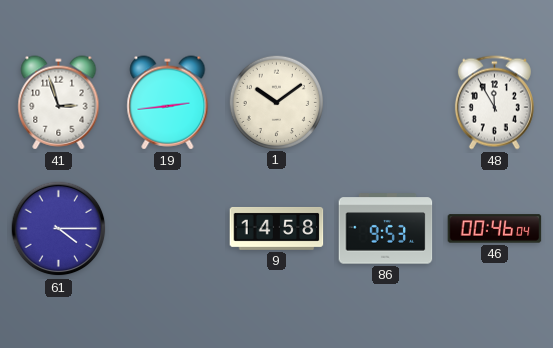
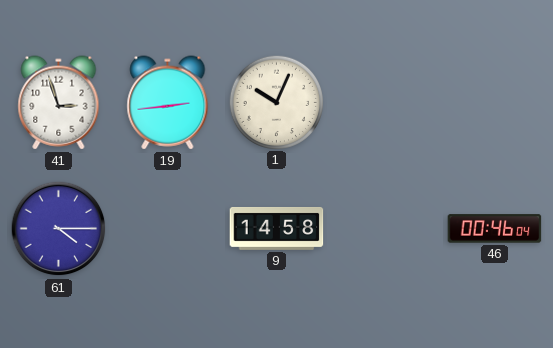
1: 10:09 -> 10:04
48: 11:55 -> none
86: 9:53 -> none
